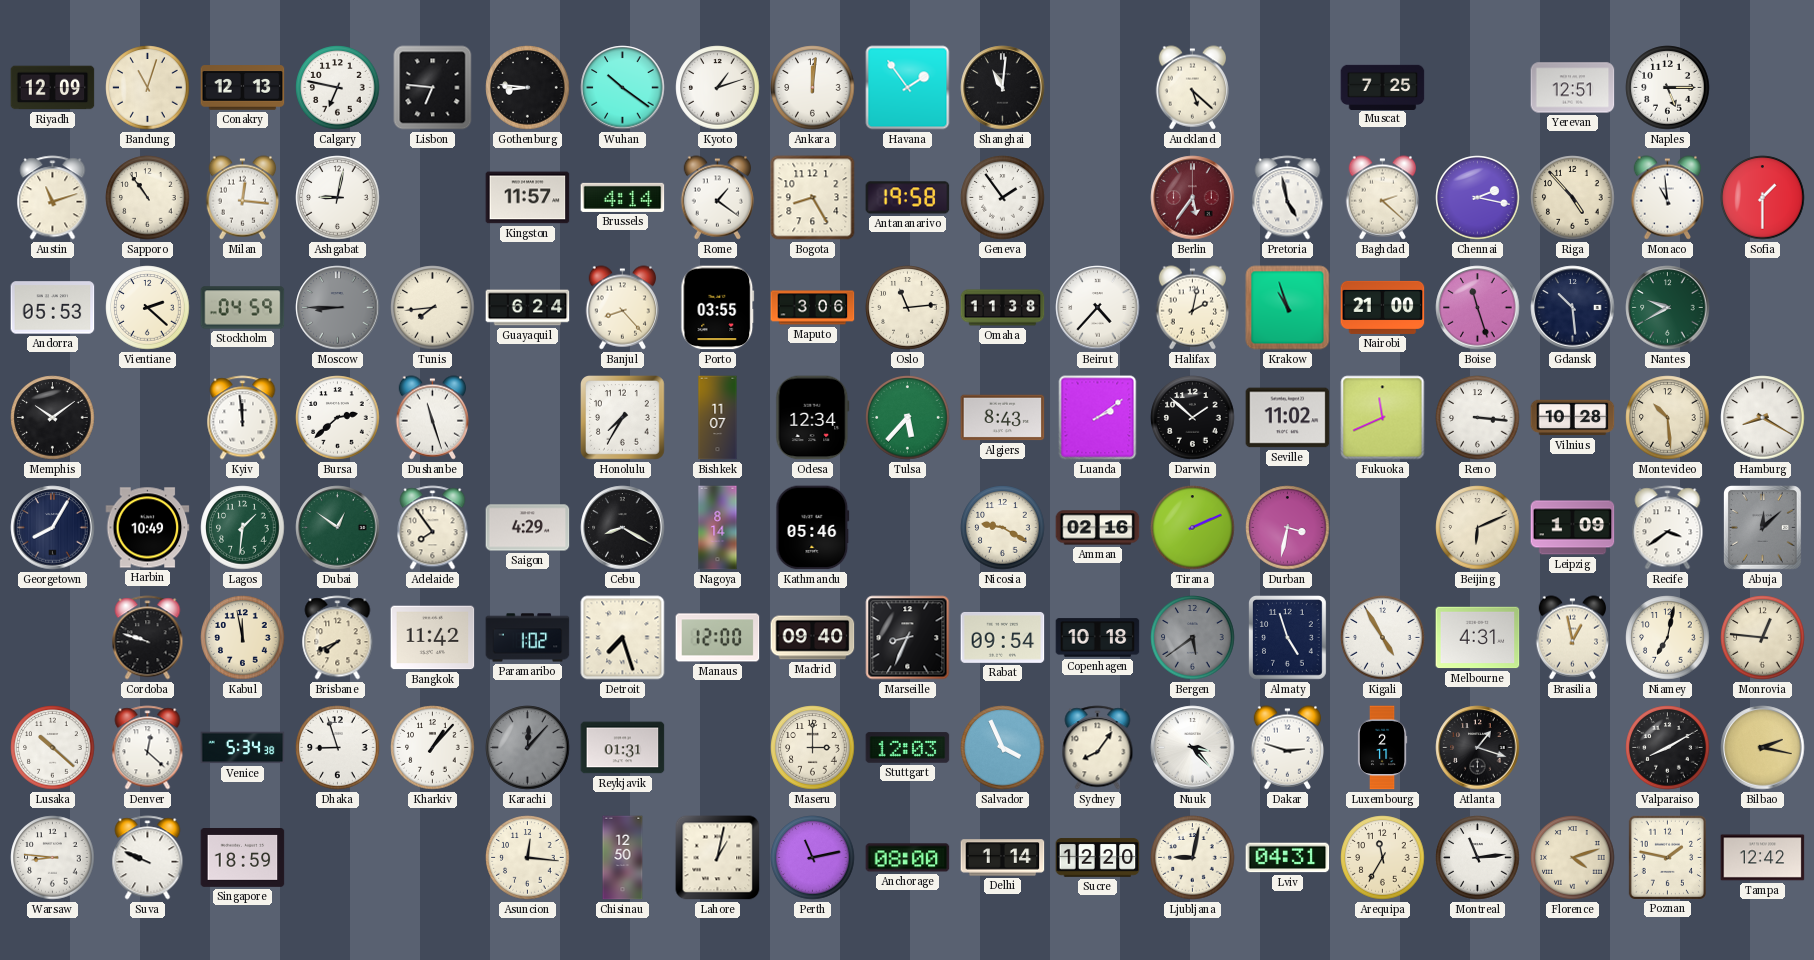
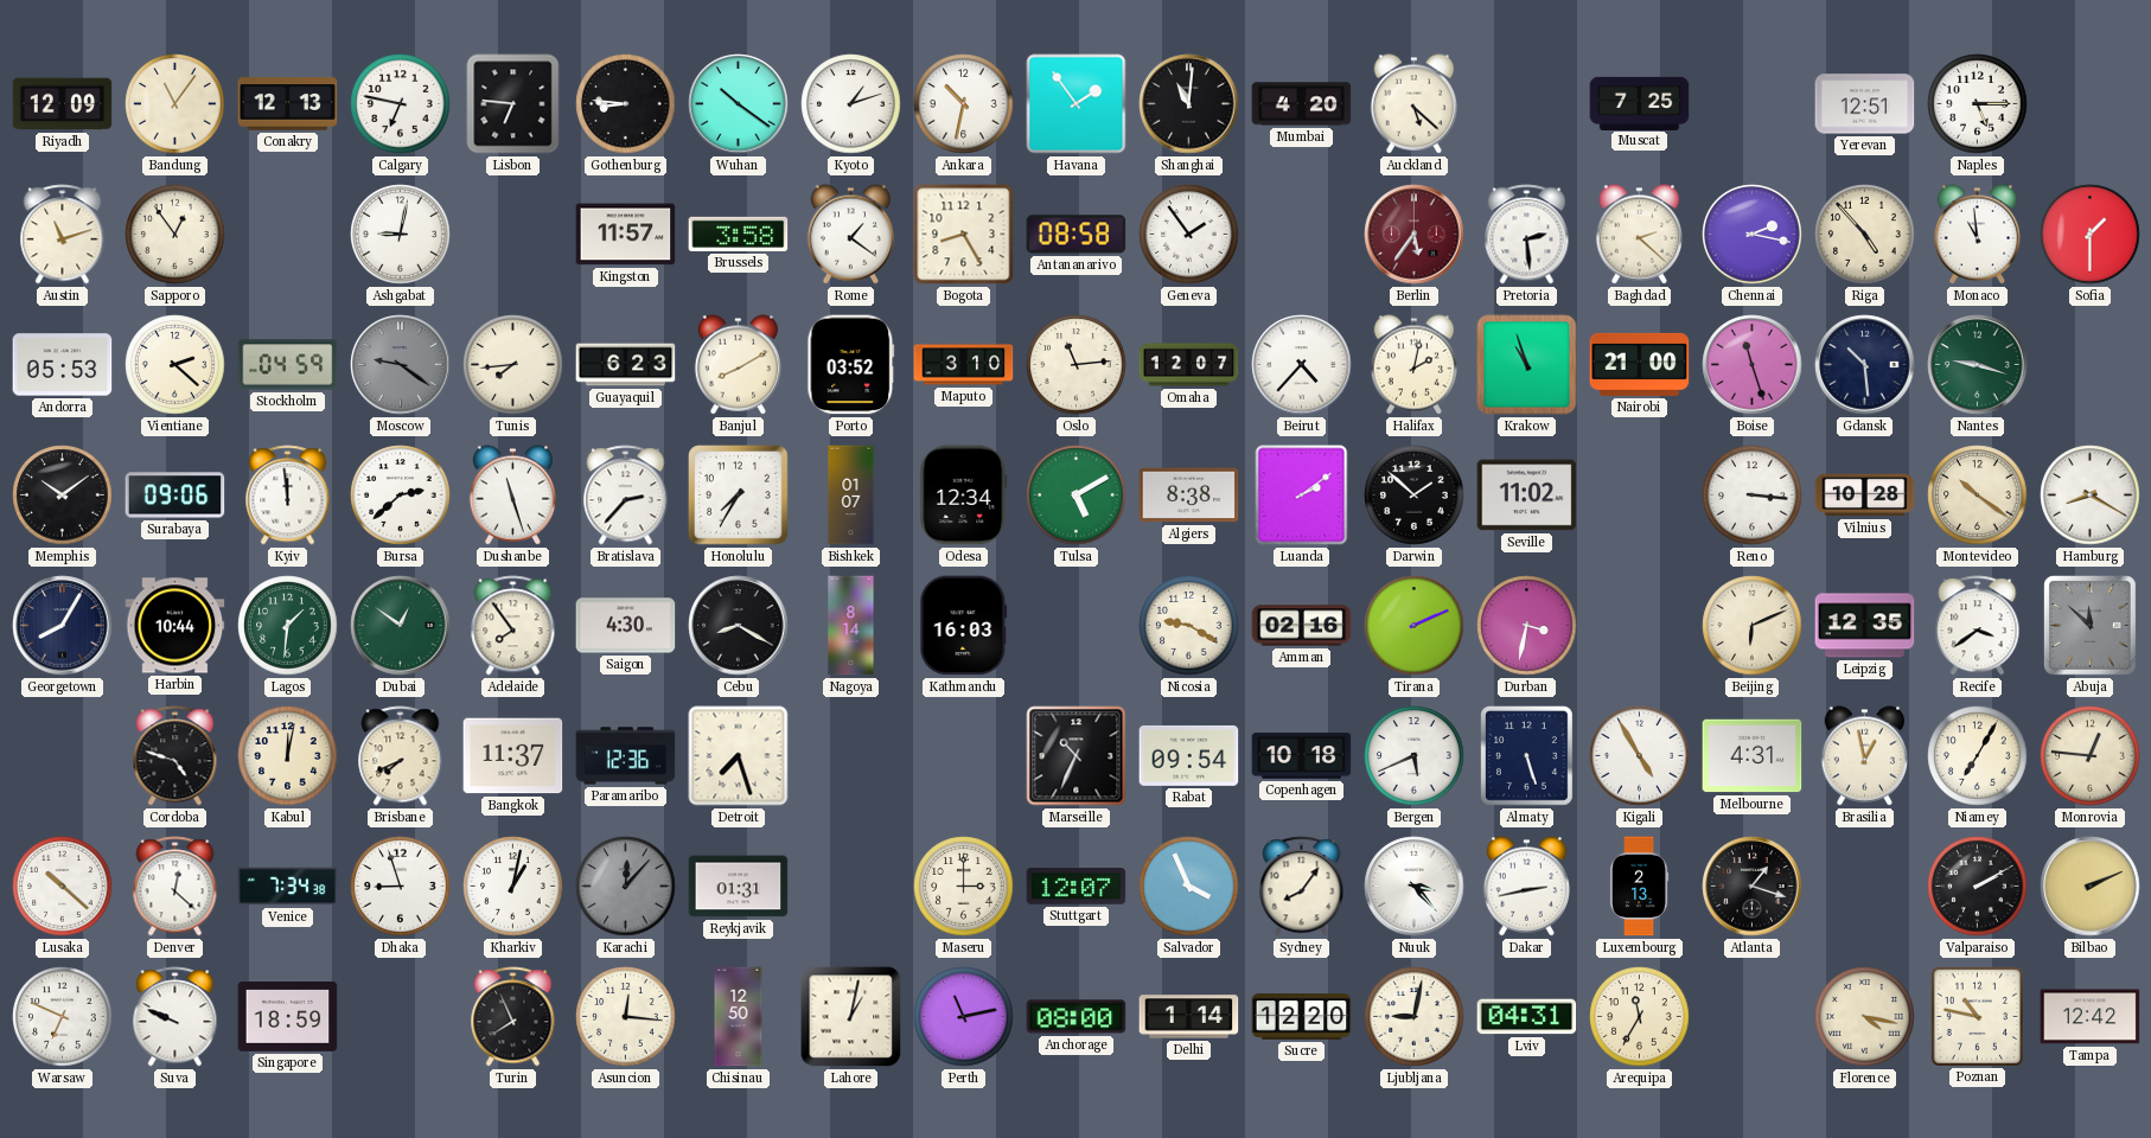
Bandung: 11:03 -> 11:06
Ankara: 12:01 -> 10:32
Mumbai: none -> 4:20
Sapporo: 10:54 -> 12:54
Milan: 12:16 -> none
Brussels: 4:14 -> 3:58
Antananarivo: 19:58 -> 08:58
Pretoria: 4:58 -> 2:29
Moscow: 8:45 -> 9:21
Guayaquil: 6:24 -> 6:23
Banjul: 8:23 -> 8:10
Porto: 03:55 -> 03:52
Maputo: 3:06 -> 3:10
Omaha: 11:38 -> 12:07
Nantes: 9:40 -> 9:18
Surabaya: none -> 09:06
Bratislava: none -> 2:37
Bishkek: 11:07 -> 01:07
Tulsa: 5:37 -> 5:10
Algiers: 8:43 -> 8:38
Fukuoka: 11:41 -> none
Montevideo: 10:29 -> 10:21
Harbin: 10:49 -> 10:44
Saigon: 4:29 -> 4:30
Kathmandu: 05:46 -> 16:03
Leipzig: 1:09 -> 12:35
Abuja: 12:08 -> 11:52
Cordoba: 9:48 -> 4:48
Kabul: 11:58 -> 12:02
Bangkok: 11:42 -> 11:37
Paramaribo: 1:02 -> 12:36
Manaus: 12:00 -> none
Madrid: 09:40 -> none
Marseille: 8:34 -> 10:34
Bergen: 5:39 -> 5:41
Bergen dial: grey -> white
Almaty: 4:57 -> 5:27
Niamey: 7:02 -> 7:05
Venice: 5:34 -> 7:34
Kharkiv: 1:07 -> 1:02
Stuttgart: 12:03 -> 12:07
Dakar: 2:48 -> 2:43
Luxembourg: 2:11 -> 2:13
Valparaiso: 8:10 -> 2:10
Bilbao: 2:17 -> 2:11
Warsaw: 8:46 -> 6:49
Turin: none -> 7:56
Montreal: 11:14 -> none
Florence: 4:12 -> 4:17
Poznan: 1:47 -> 10:47
